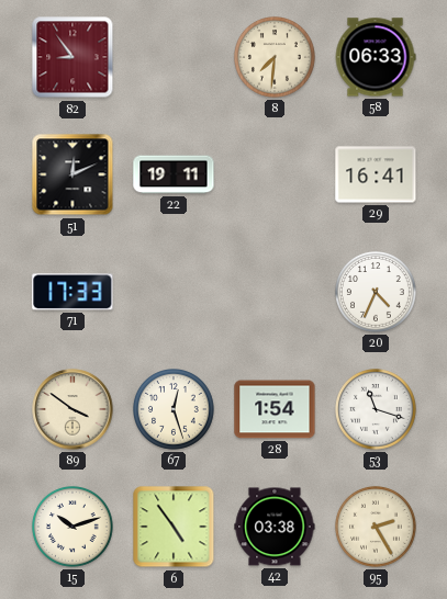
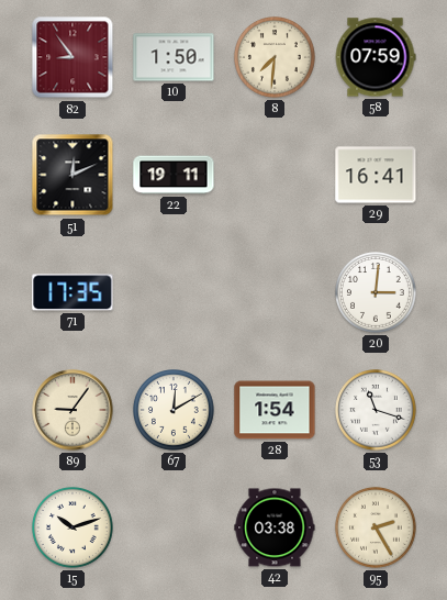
10: none -> 1:50
58: 06:33 -> 07:59
71: 17:33 -> 17:35
20: 4:34 -> 3:01
89: 3:51 -> 9:06
67: 12:27 -> 12:10
6: 4:54 -> none
